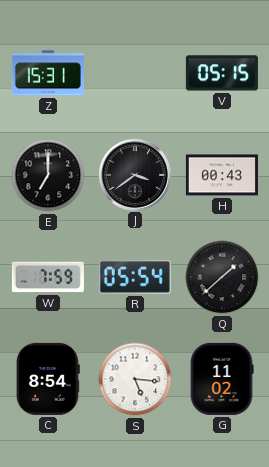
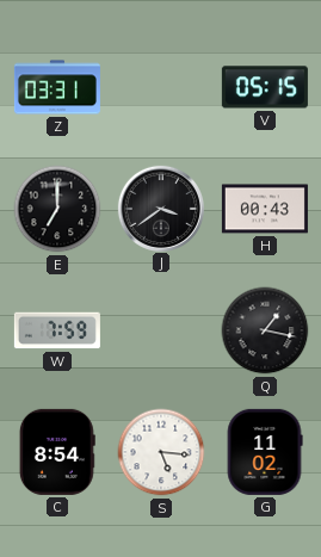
Z: 15:31 -> 03:31
R: 05:54 -> none
Q: 1:38 -> 1:17
